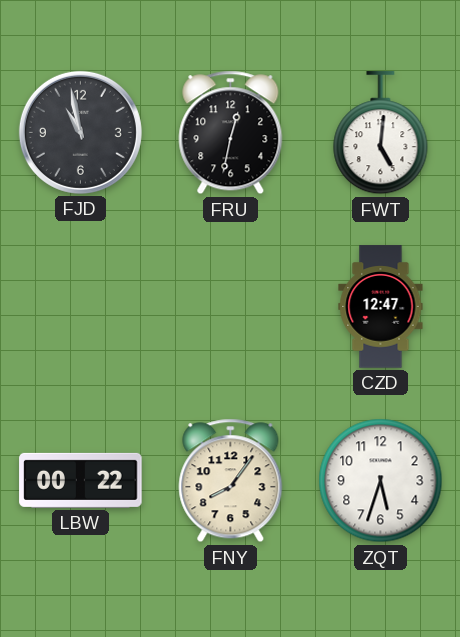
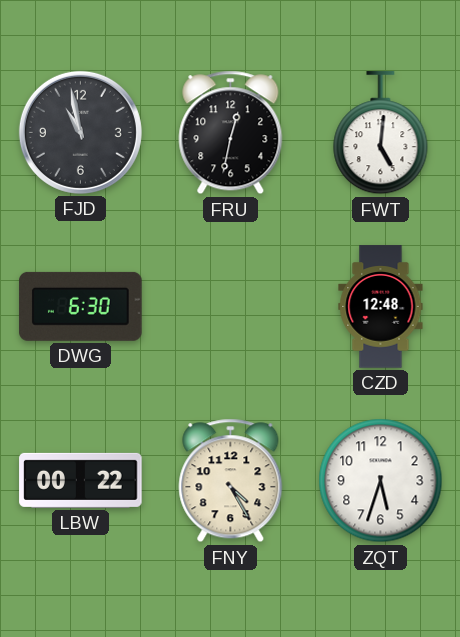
DWG: none -> 6:30
CZD: 12:47 -> 12:48
FNY: 8:06 -> 4:25
